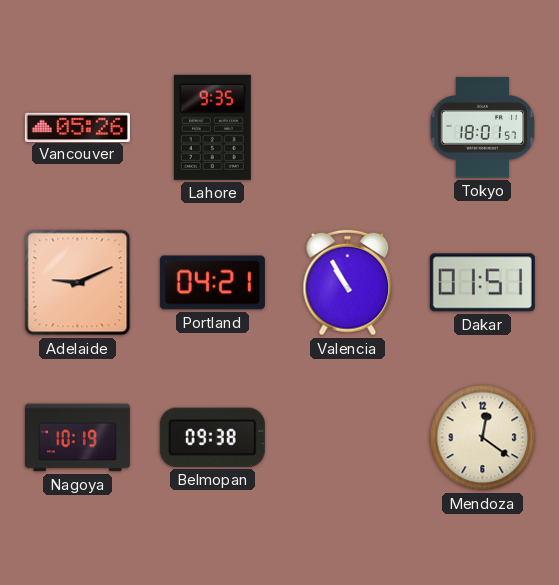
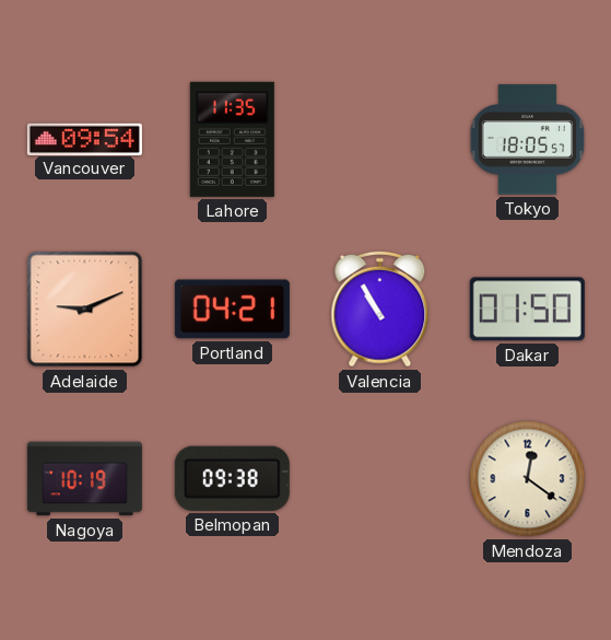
Vancouver: 05:26 -> 09:54
Lahore: 9:35 -> 11:35
Tokyo: 18:01 -> 18:05
Dakar: 01:51 -> 01:50
